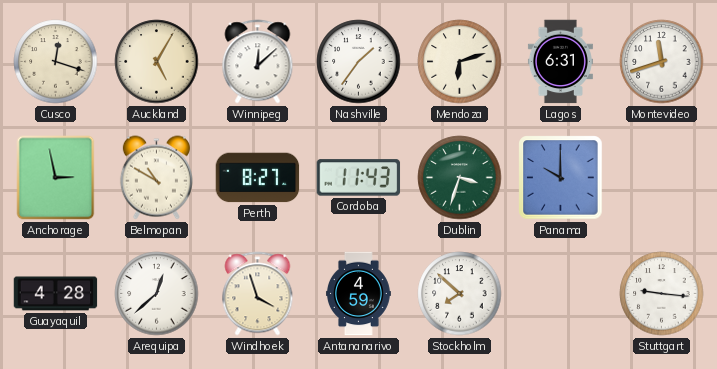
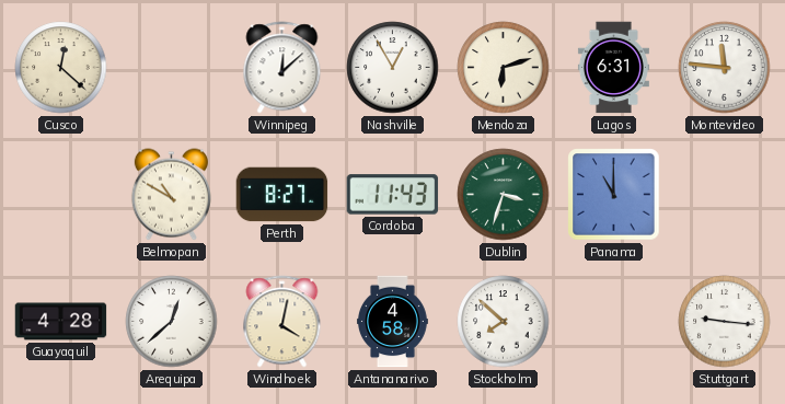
Cusco: 12:18 -> 12:22
Auckland: 5:05 -> none
Nashville: 1:36 -> 12:55
Montevideo: 11:42 -> 11:46
Anchorage: 2:58 -> none
Panama: 10:00 -> 11:00
Windhoek: 3:57 -> 4:02
Antananarivo: 4:59 -> 4:58
